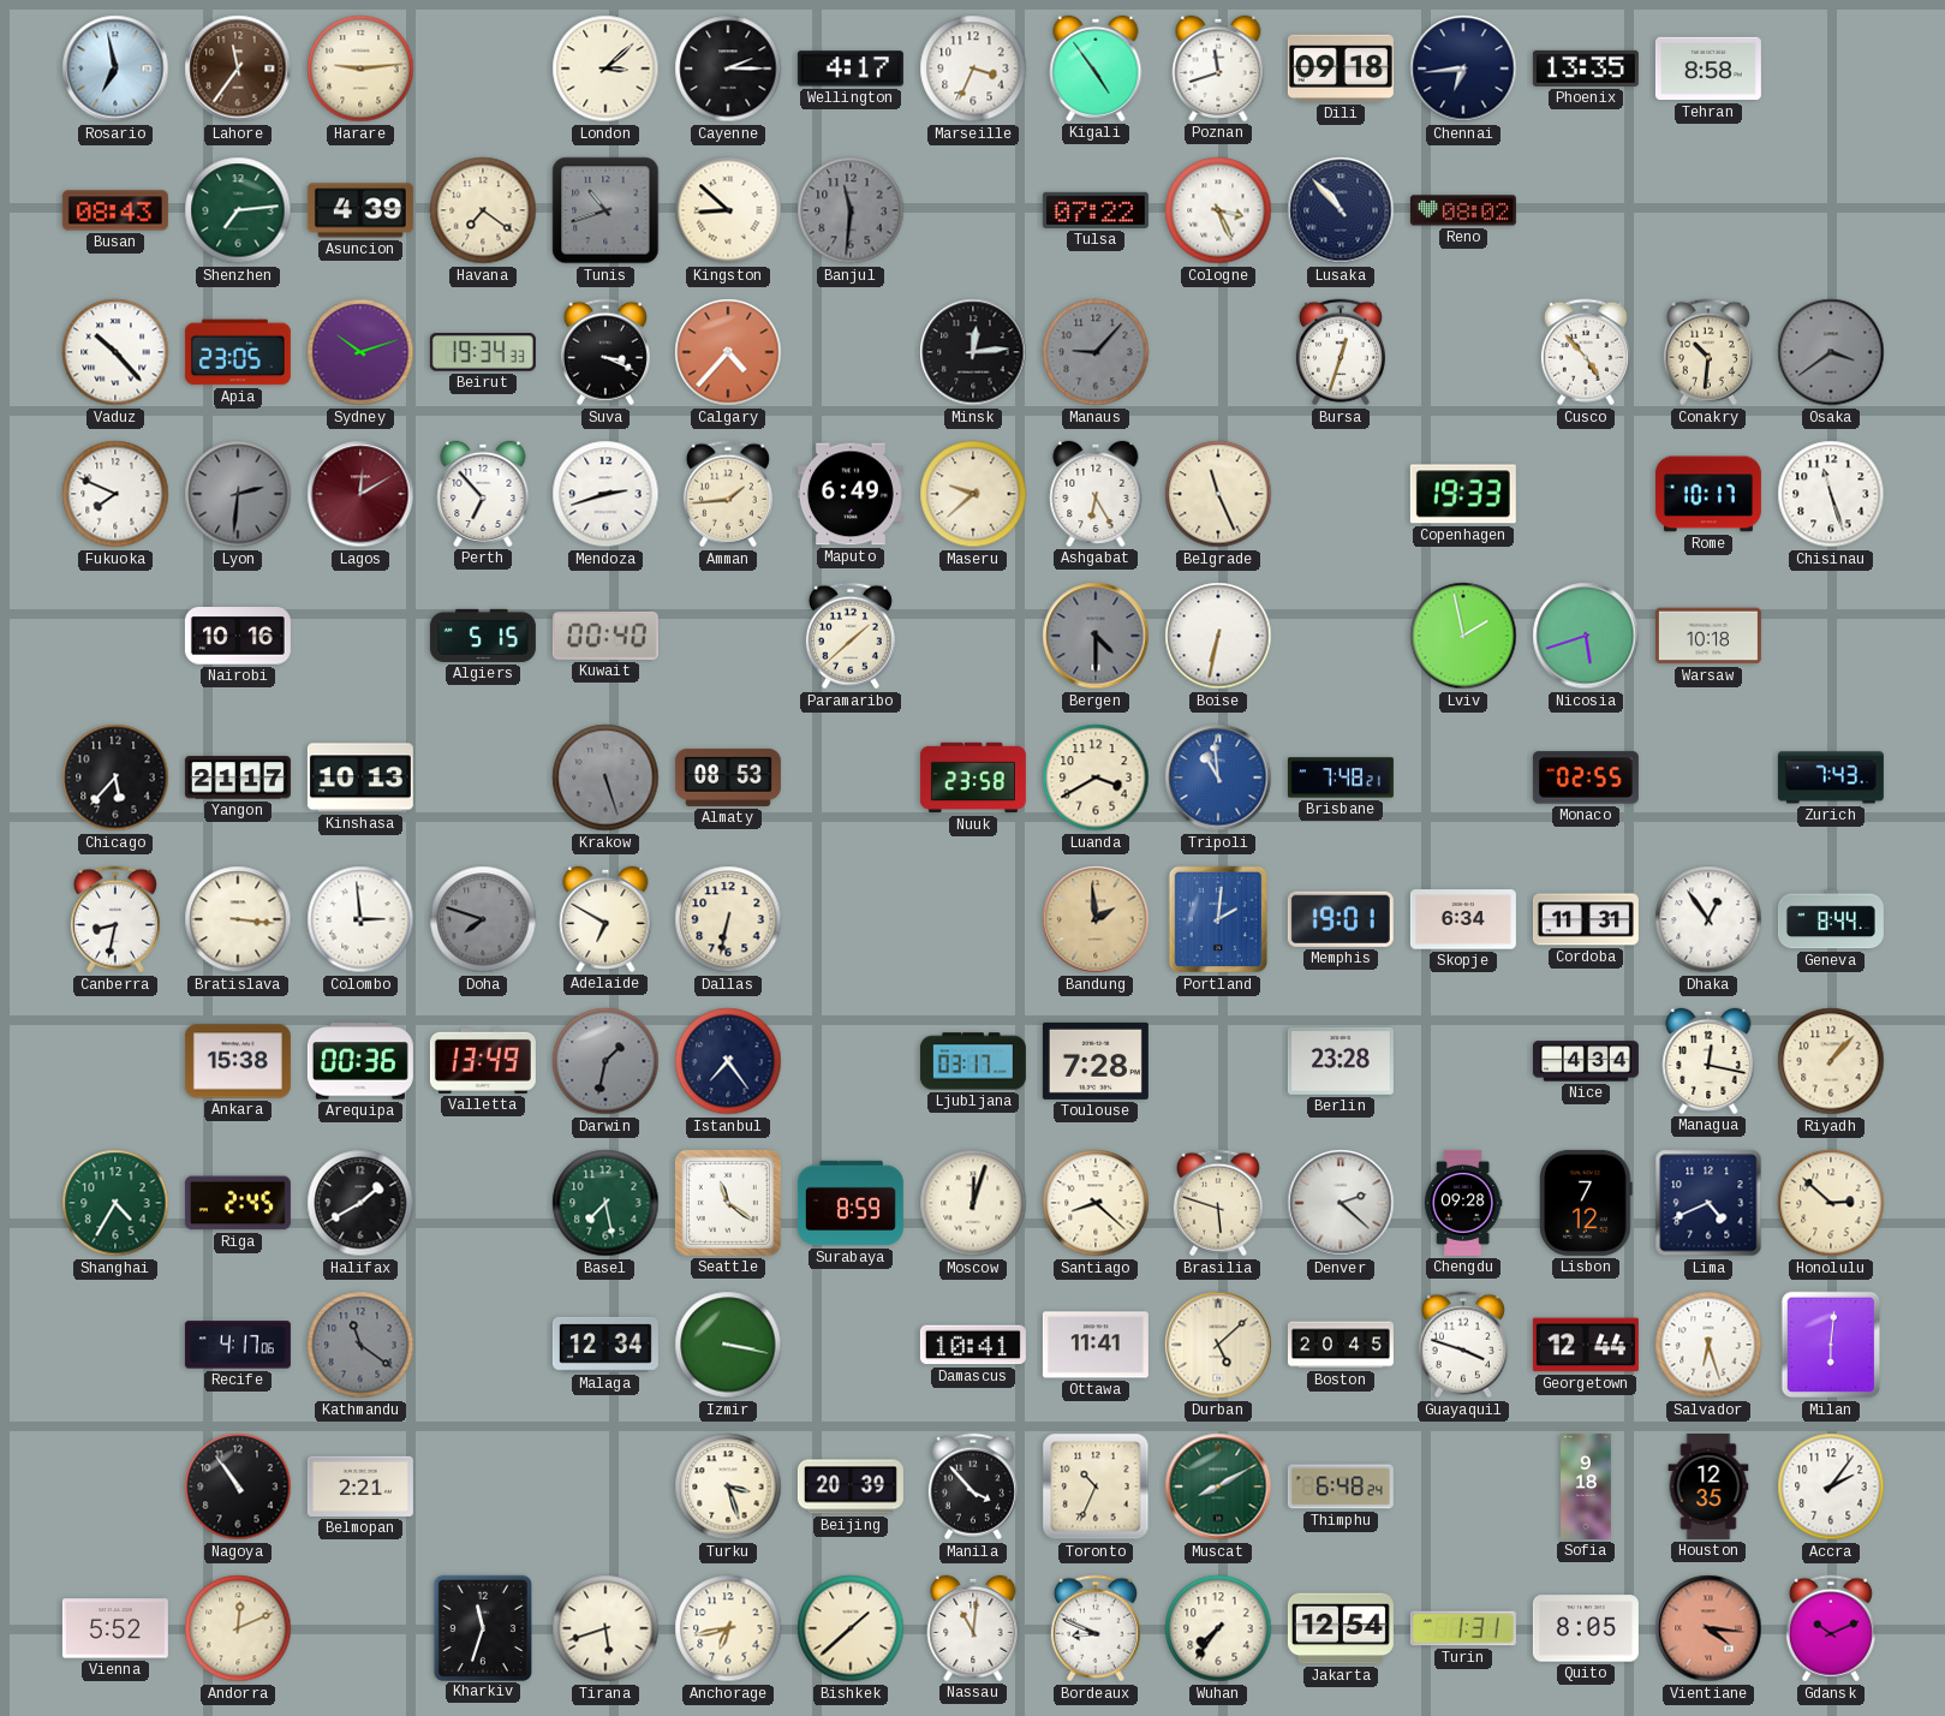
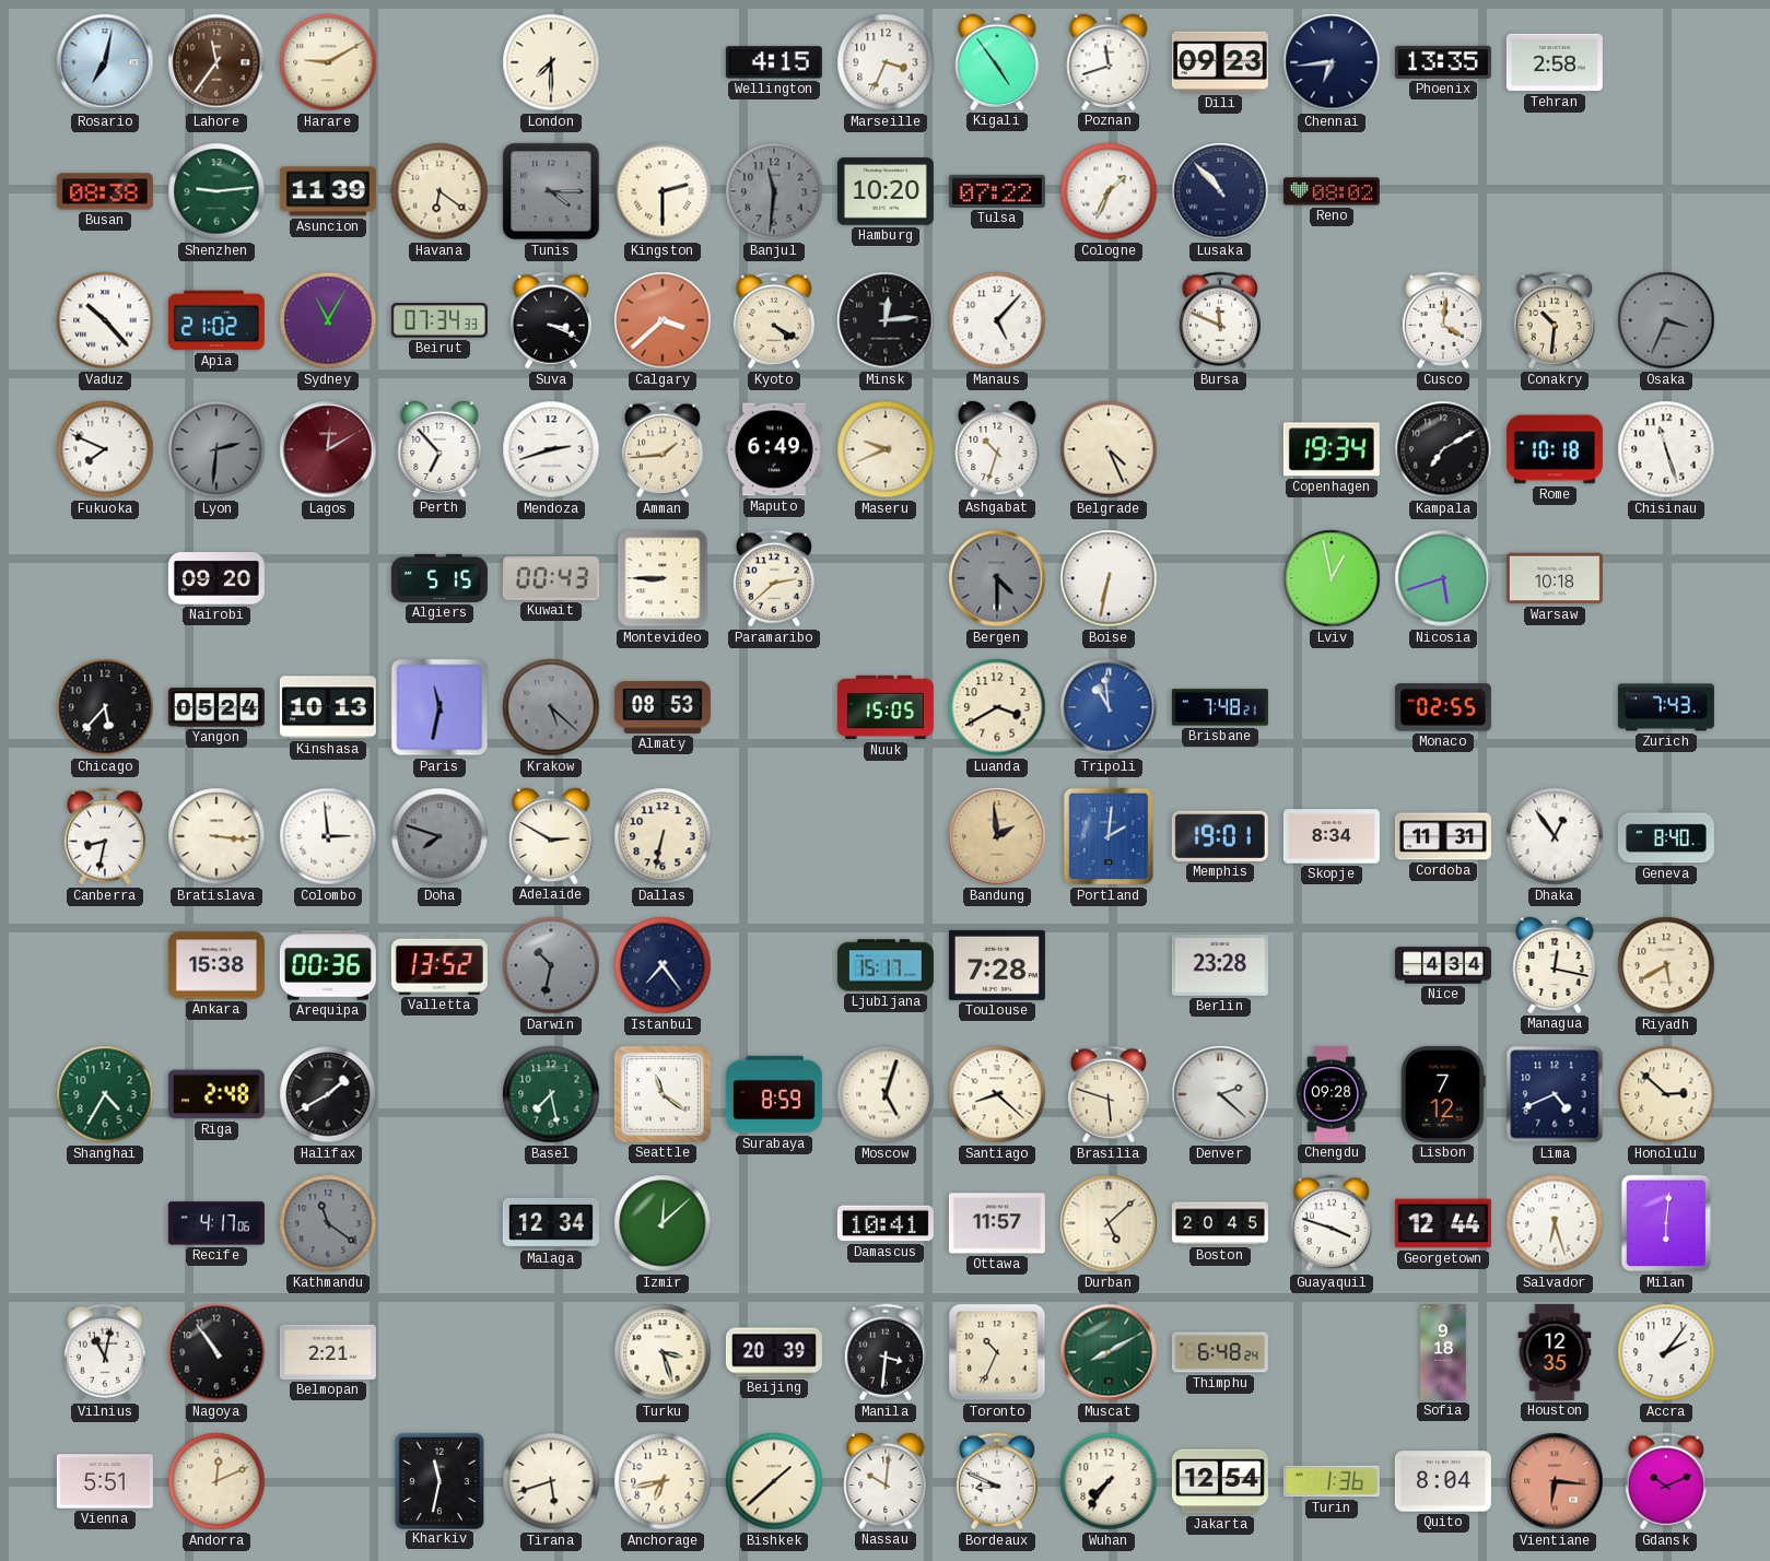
Rosario: 6:58 -> 7:02
Harare: 9:14 -> 9:10
London: 3:08 -> 7:30
Cayenne: 2:15 -> none
Wellington: 4:17 -> 4:15
Dili: 09:18 -> 09:23
Tehran: 8:58 -> 2:58
Busan: 08:43 -> 08:38
Shenzhen: 7:14 -> 9:14
Asuncion: 4:39 -> 11:39
Havana: 7:21 -> 6:21
Tunis: 10:42 -> 4:15
Kingston: 8:52 -> 2:30
Hamburg: none -> 10:20
Cologne: 3:26 -> 1:34
Apia: 23:05 -> 21:02
Sydney: 10:12 -> 11:05
Beirut: 19:34 -> 07:34
Calgary: 4:37 -> 3:38
Kyoto: none -> 4:20
Manaus: 9:07 -> 5:07
Manaus dial: grey -> white
Bursa: 12:33 -> 11:49
Cusco: 4:53 -> 4:01
Osaka: 3:39 -> 3:34
Maseru: 9:38 -> 9:41
Ashgabat: 6:25 -> 10:33
Belgrade: 11:26 -> 4:26
Copenhagen: 19:33 -> 19:34
Kampala: none -> 7:10
Rome: 10:17 -> 10:18
Nairobi: 10:16 -> 09:20
Kuwait: 00:40 -> 00:43
Montevideo: none -> 8:45
Paramaribo: 1:38 -> 2:38
Lviv: 1:58 -> 12:58
Yangon: 21:17 -> 05:24
Paris: none -> 11:32
Krakow: 5:27 -> 5:22
Nuuk: 23:58 -> 15:05
Adelaide: 6:50 -> 2:50
Skopje: 6:34 -> 8:34
Geneva: 8:44 -> 8:40
Valletta: 13:49 -> 13:52
Darwin: 1:32 -> 10:32
Ljubljana: 03:17 -> 15:17
Riyadh: 1:07 -> 5:40
Riga: 2:45 -> 2:48
Moscow: 12:03 -> 5:03
Izmir: 3:17 -> 12:08
Ottawa: 11:41 -> 11:57
Vilnius: none -> 11:02
Manila: 3:53 -> 3:31
Vienna: 5:52 -> 5:51
Kharkiv: 11:33 -> 11:32
Nassau: 11:01 -> 10:01
Turin: 1:31 -> 1:36
Quito: 8:05 -> 8:04
Vientiane: 4:16 -> 6:16
